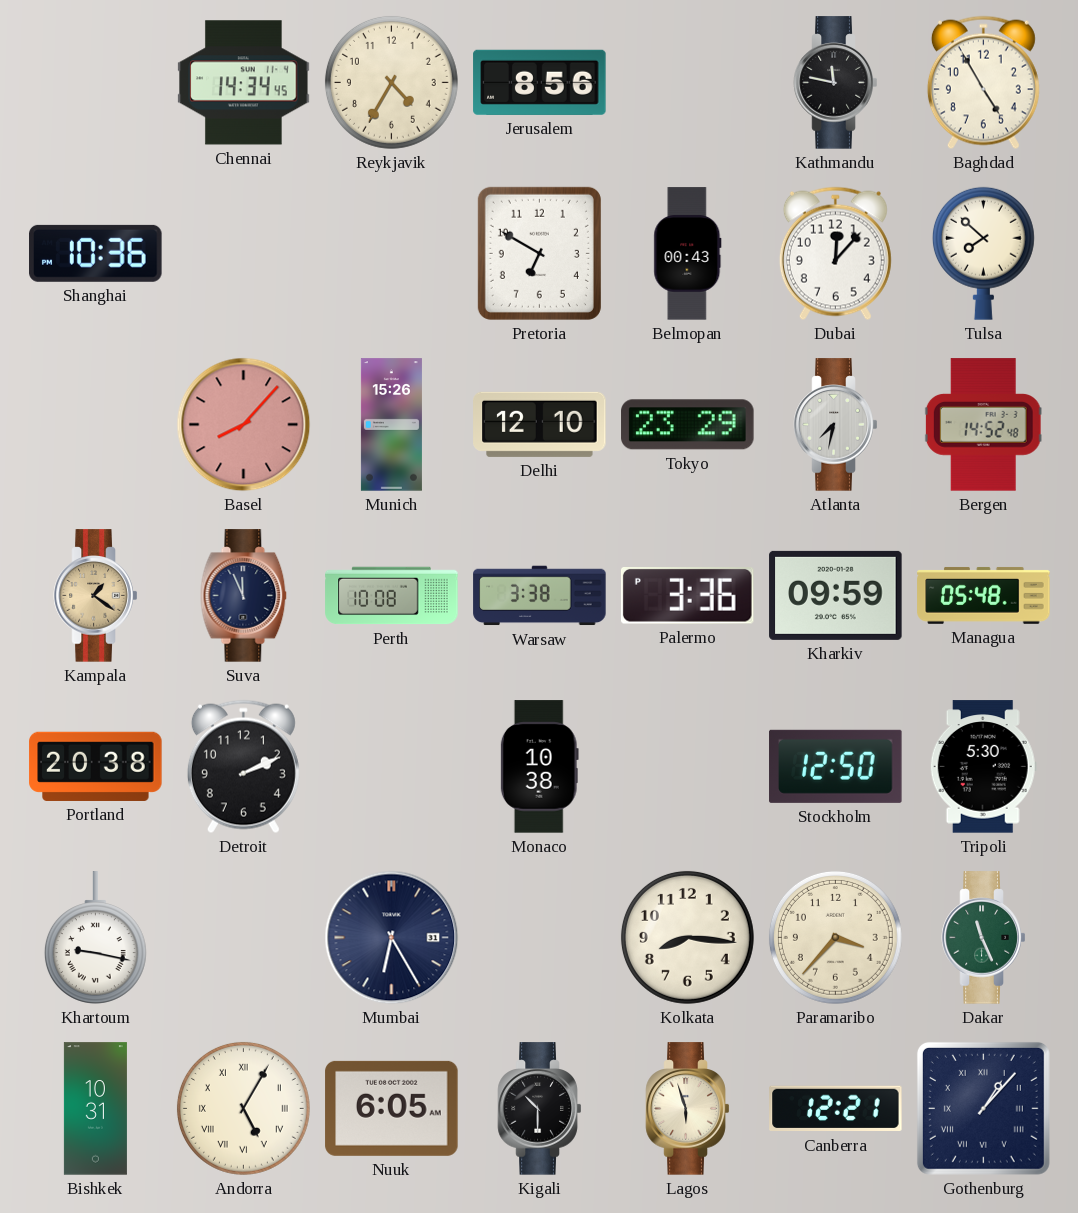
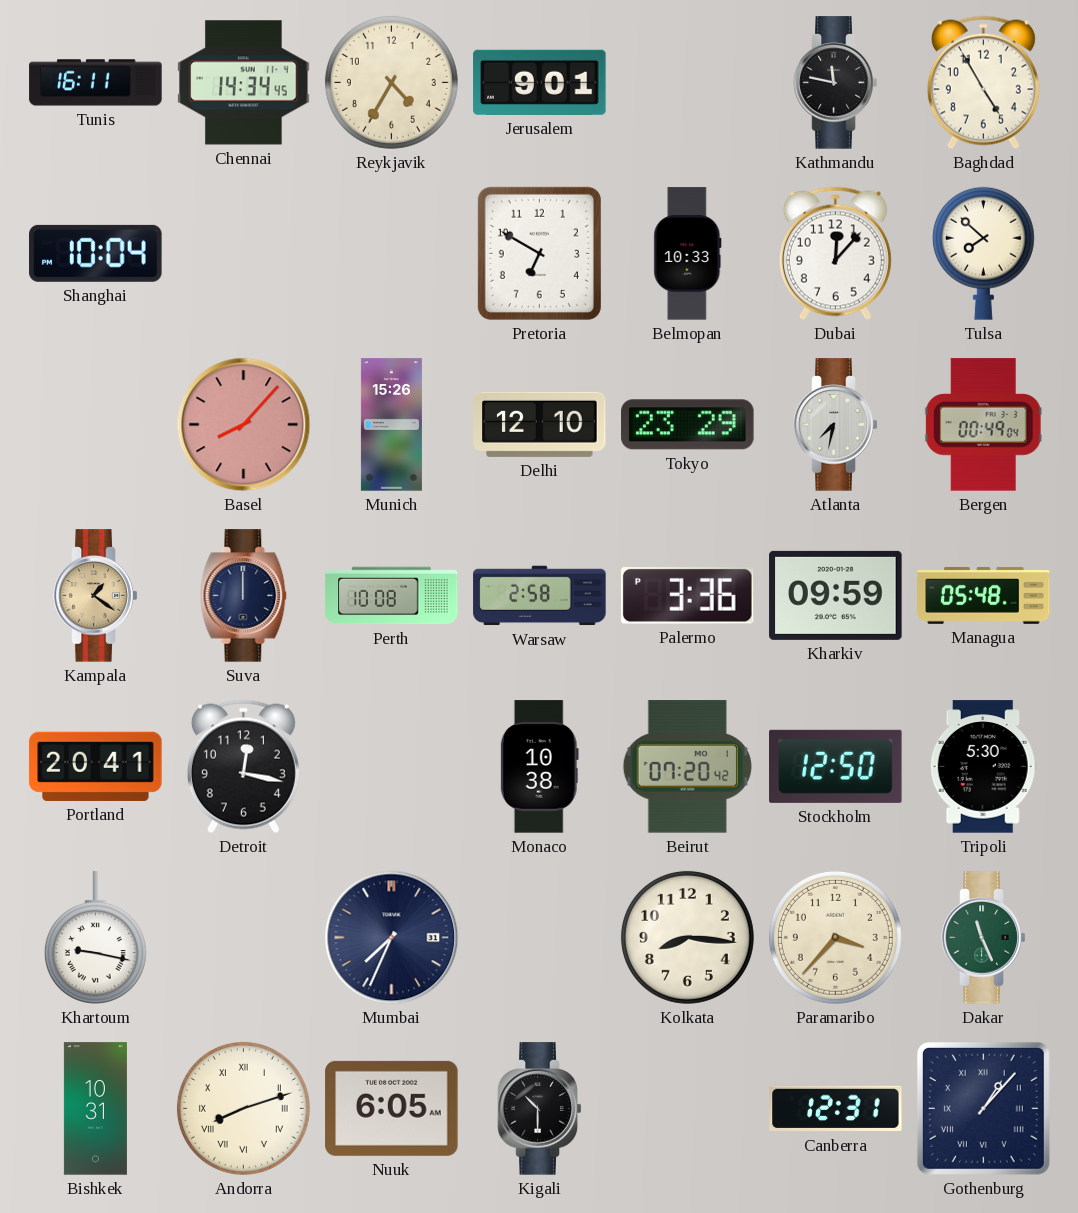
Tunis: none -> 16:11
Jerusalem: 8:56 -> 9:01
Shanghai: 10:36 -> 10:04
Belmopan: 00:43 -> 10:33
Bergen: 14:52 -> 00:49
Suva: 11:56 -> 12:00
Warsaw: 3:38 -> 2:58
Portland: 20:38 -> 20:41
Detroit: 2:11 -> 12:17
Beirut: none -> 07:20
Mumbai: 6:25 -> 7:34
Andorra: 5:05 -> 8:12
Lagos: 5:57 -> none
Canberra: 12:21 -> 12:31
